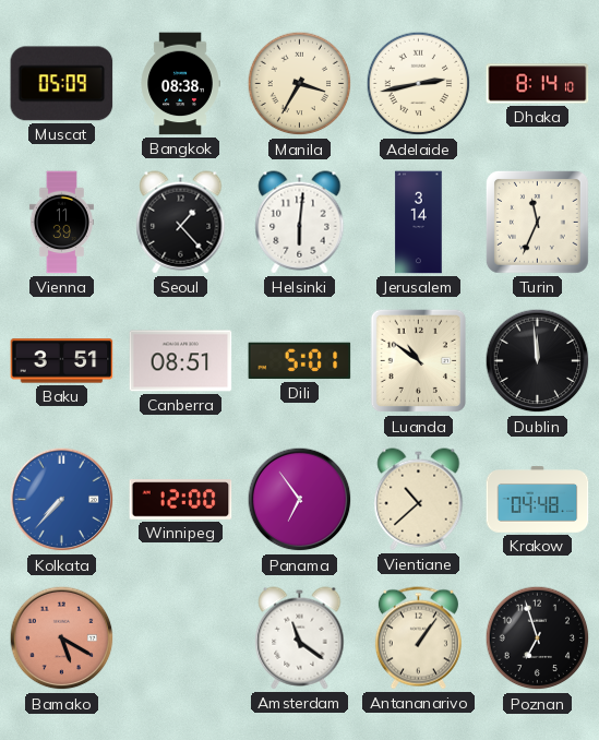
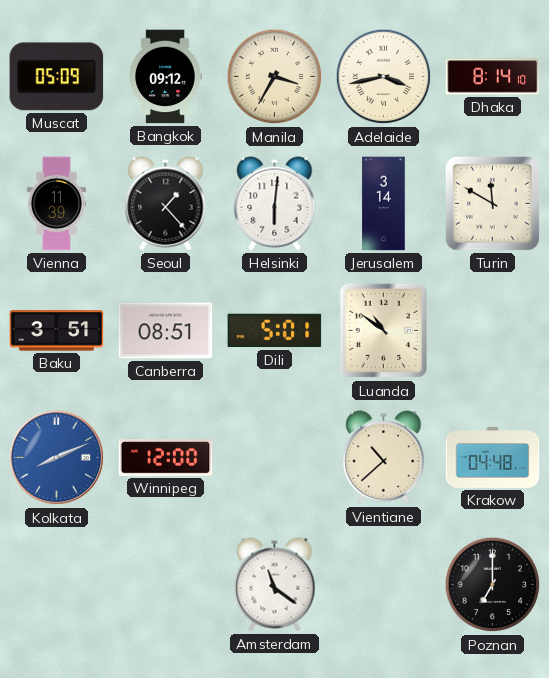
Bangkok: 08:38 -> 09:12
Adelaide: 2:43 -> 3:43
Turin: 11:34 -> 11:50
Dublin: 11:59 -> none
Kolkata: 7:37 -> 8:11
Panama: 6:54 -> none
Bamako: 5:20 -> none
Antananarivo: 1:06 -> none
Poznan: 6:57 -> 7:00
